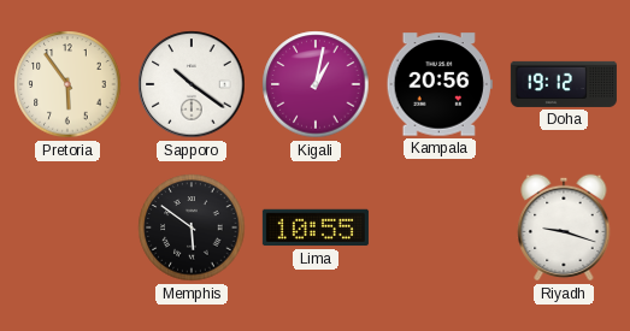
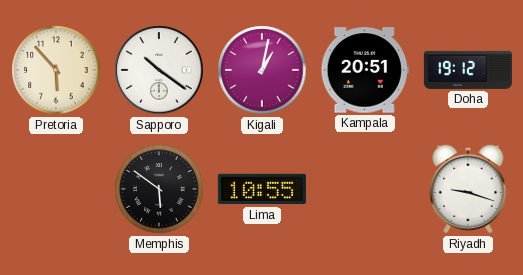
Pretoria: 5:54 -> 5:53
Kampala: 20:56 -> 20:51
